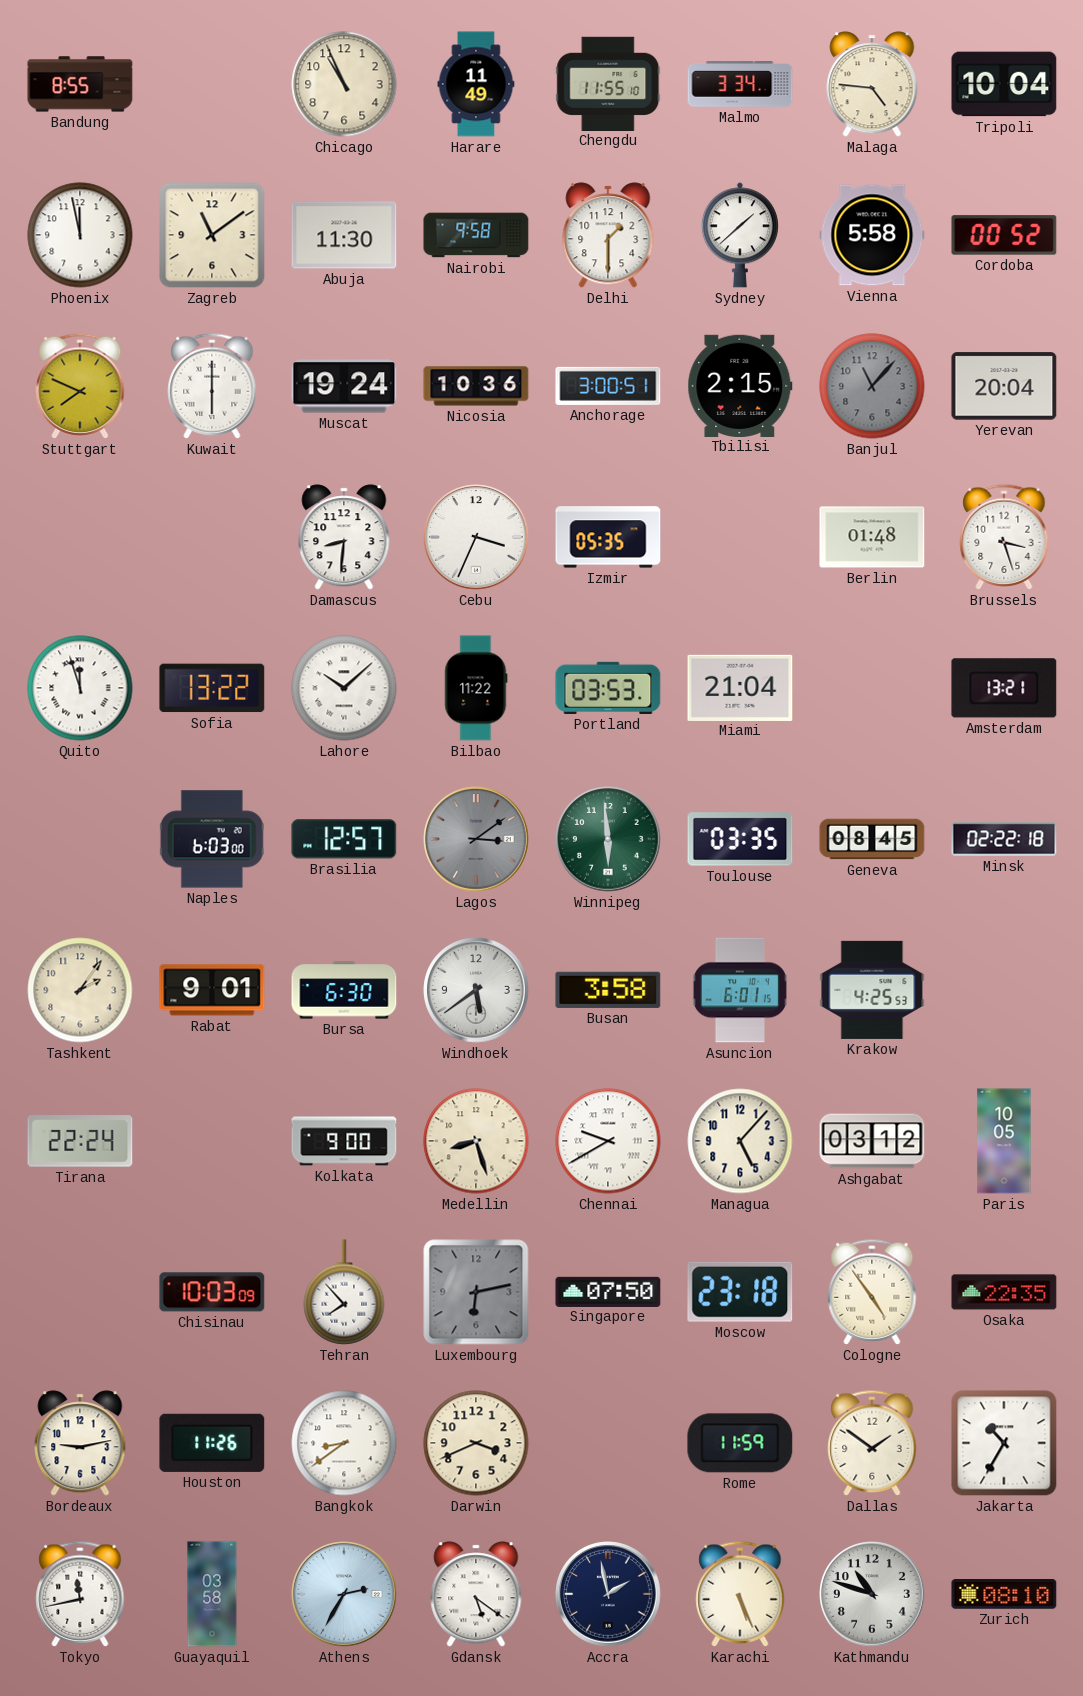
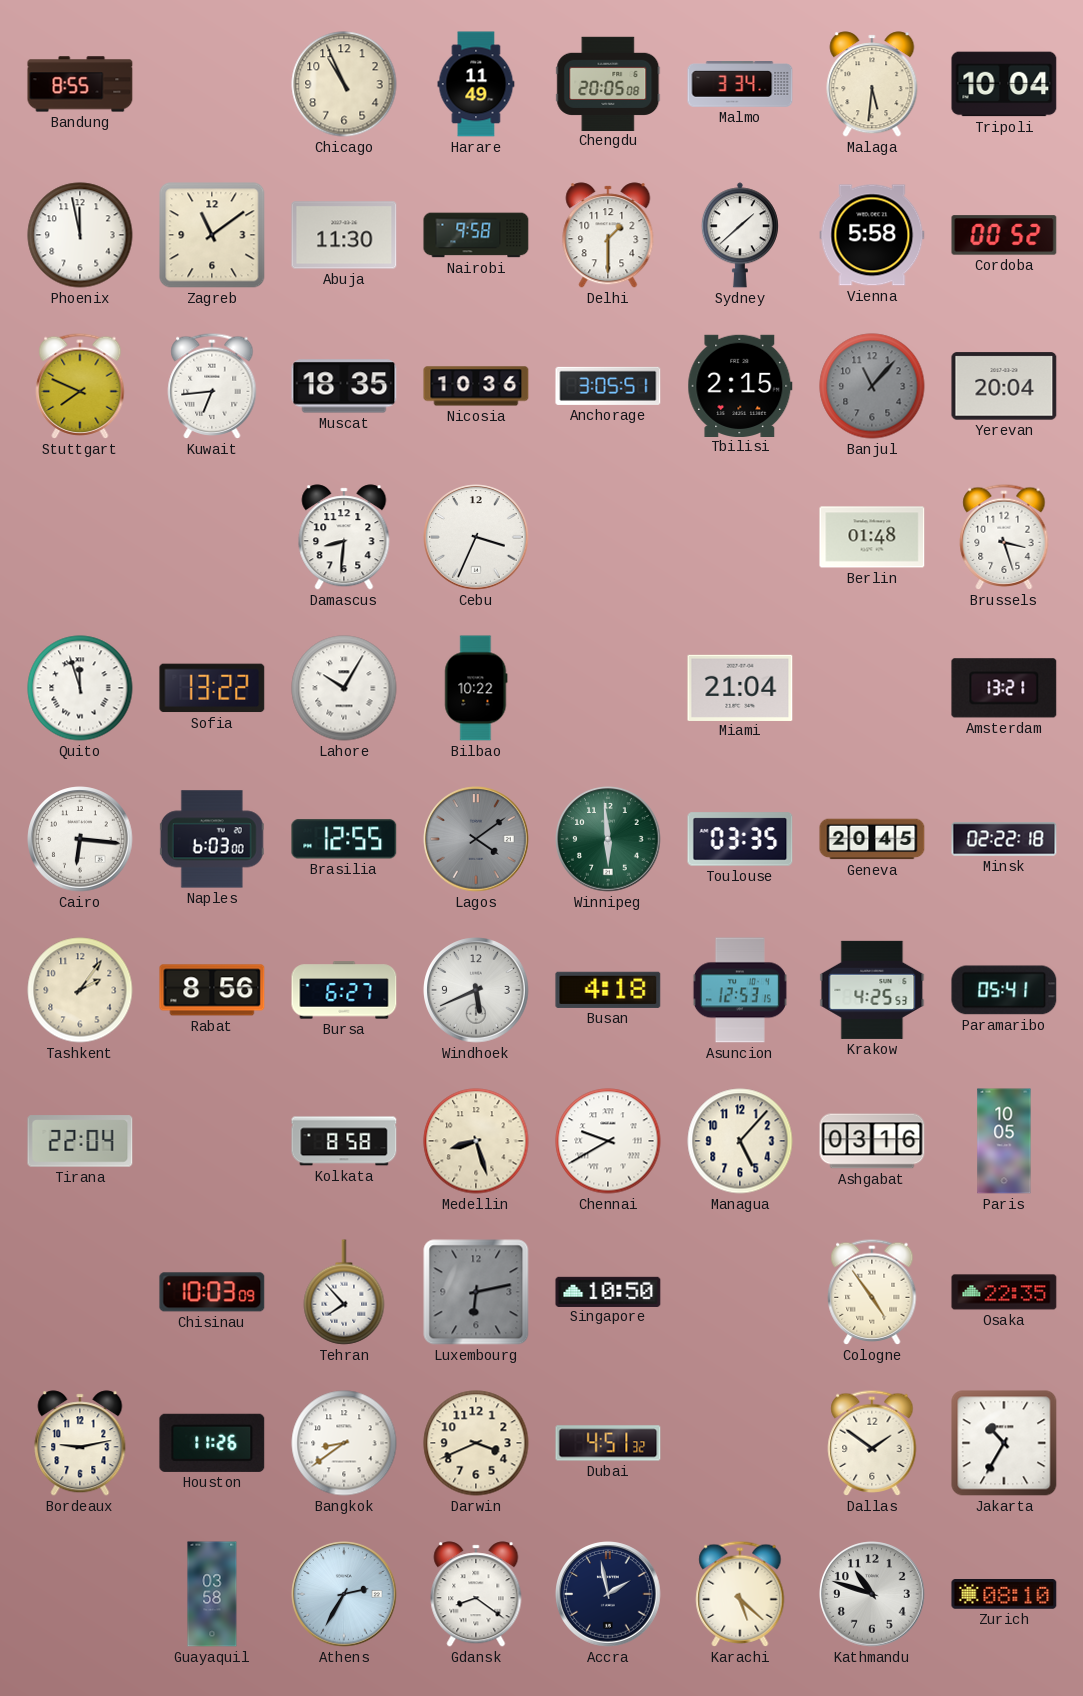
Chengdu: 11:55 -> 20:05
Malaga: 4:46 -> 5:31
Kuwait: 6:00 -> 6:44
Muscat: 19:24 -> 18:35
Anchorage: 3:00 -> 3:05
Izmir: 05:35 -> none
Lahore: 10:08 -> 10:05
Bilbao: 11:22 -> 10:22
Portland: 03:53 -> none
Cairo: none -> 6:16
Brasilia: 12:57 -> 12:55
Lagos: 3:09 -> 4:09
Geneva: 08:45 -> 20:45
Rabat: 9:01 -> 8:56
Bursa: 6:30 -> 6:27
Windhoek: 5:39 -> 5:41
Busan: 3:58 -> 4:18
Asuncion: 6:01 -> 12:53
Paramaribo: none -> 05:41
Tirana: 22:24 -> 22:04
Kolkata: 9:00 -> 8:58
Ashgabat: 03:12 -> 03:16
Singapore: 07:50 -> 10:50
Moscow: 23:18 -> none
Dubai: none -> 4:51
Rome: 11:59 -> none
Tokyo: 11:43 -> none
Gdansk: 5:21 -> 8:21
Karachi: 5:26 -> 5:22
